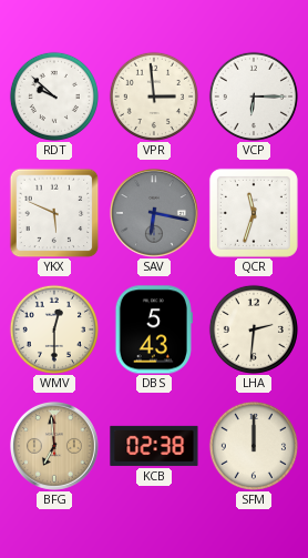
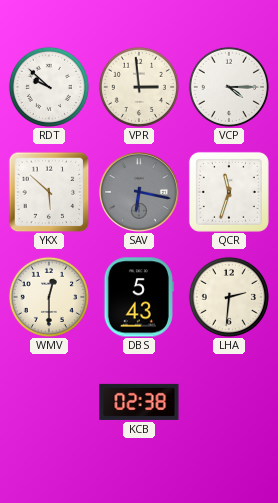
VCP: 6:15 -> 4:15
YKX: 5:49 -> 5:52
BFG: 6:59 -> none
SFM: 12:00 -> none
